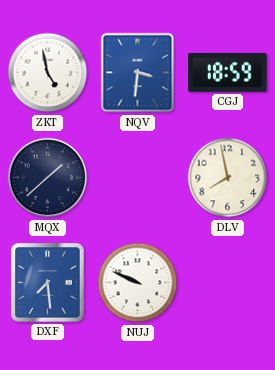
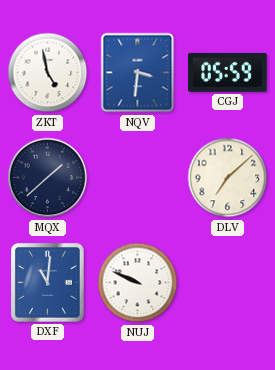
CGJ: 18:59 -> 05:59
DLV: 7:58 -> 7:08
DXF: 7:29 -> 11:01
